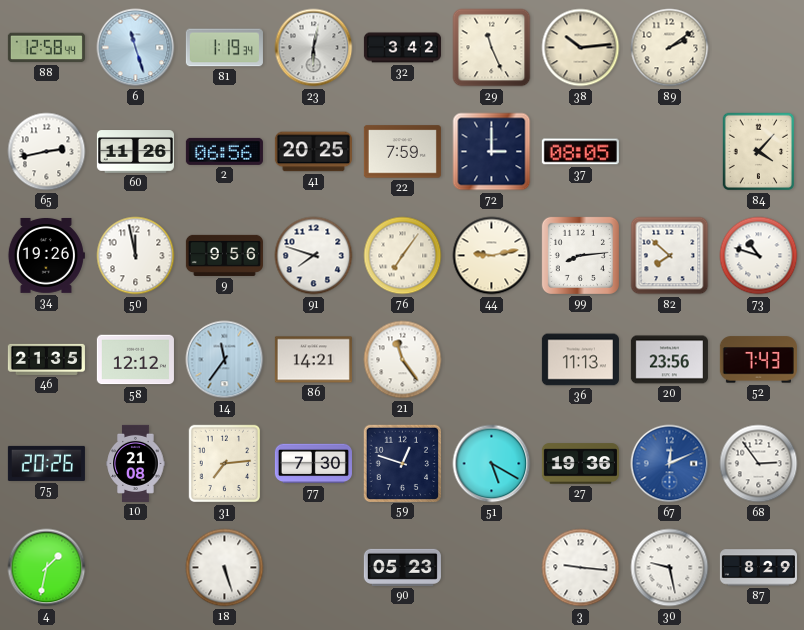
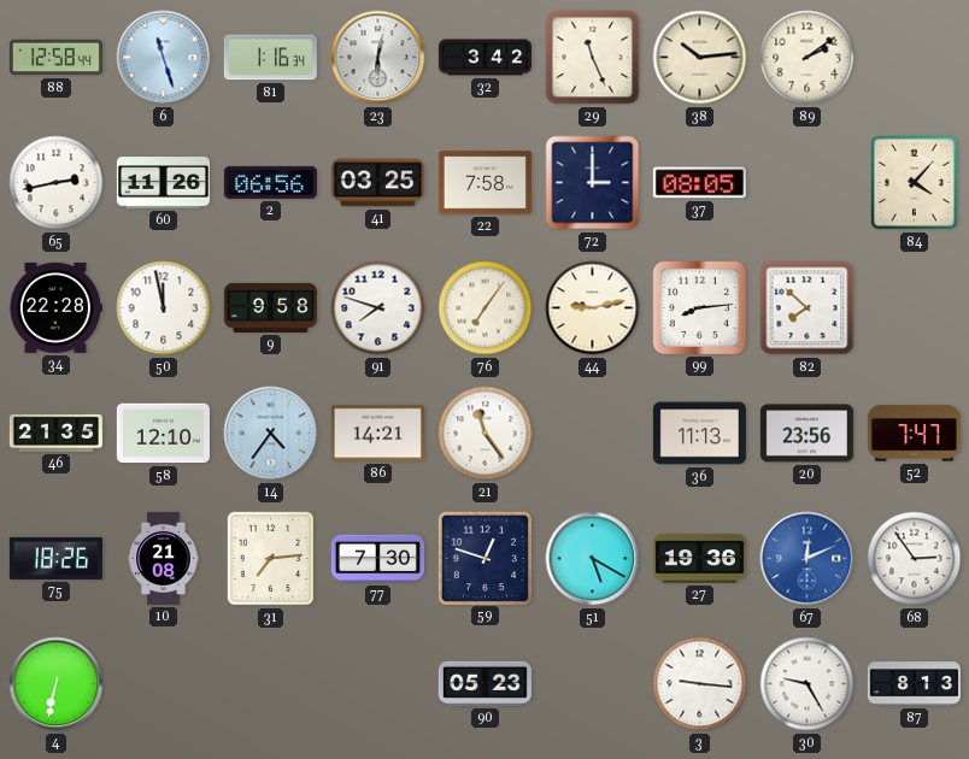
81: 1:19 -> 1:16
41: 20:25 -> 03:25
22: 7:59 -> 7:58
34: 19:26 -> 22:28
9: 9:56 -> 9:58
73: 10:48 -> none
58: 12:12 -> 12:10
14: 11:36 -> 4:36
52: 7:43 -> 7:47
75: 20:26 -> 18:26
4: 1:32 -> 6:32
18: 5:27 -> none
30: 9:28 -> 9:25
87: 8:29 -> 8:13
